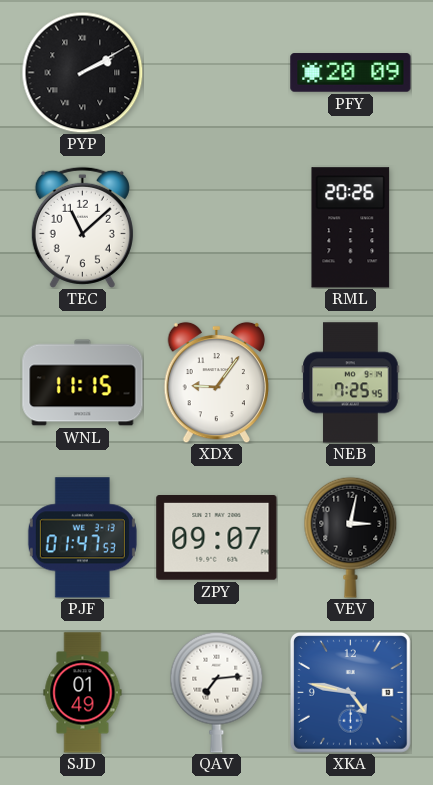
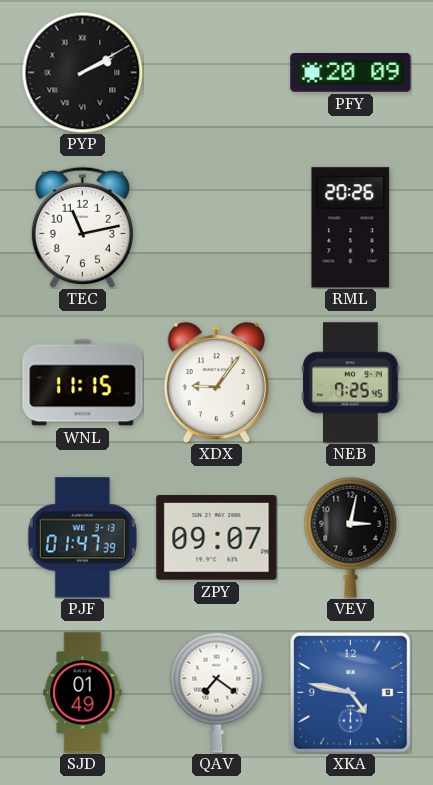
TEC: 11:08 -> 11:13
PJF: 01:47:53 -> 01:47:39
QAV: 7:14 -> 7:21
